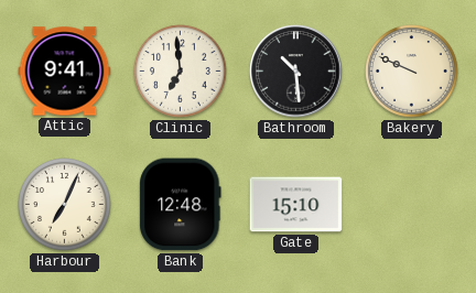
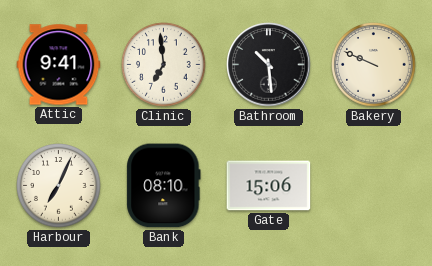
Bank: 12:48 -> 08:10
Gate: 15:10 -> 15:06
